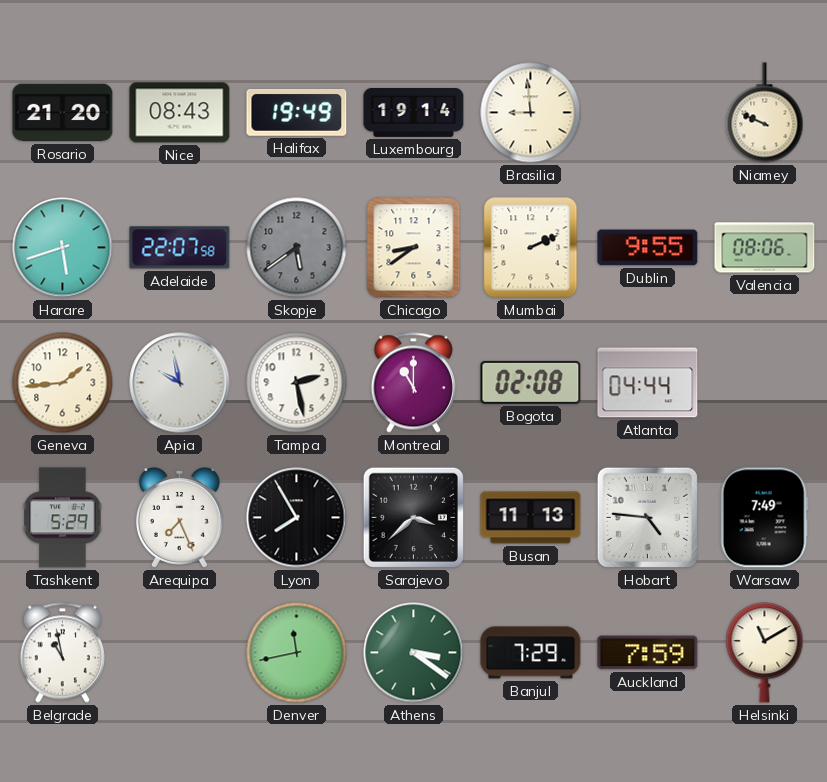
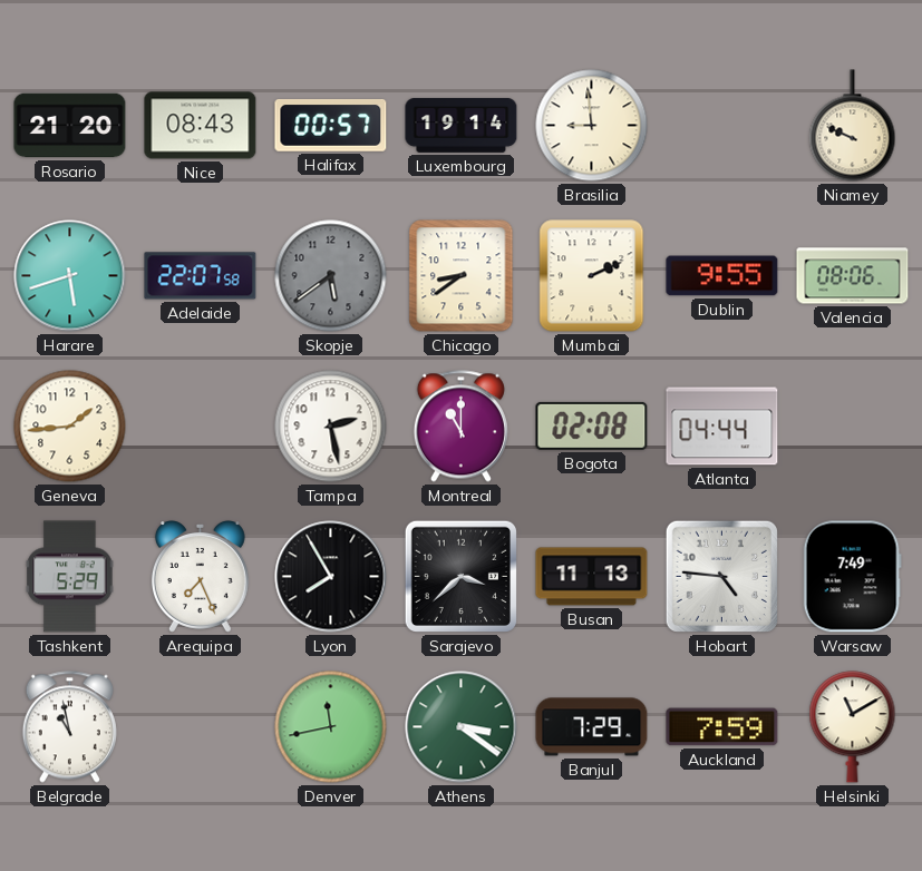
Halifax: 19:49 -> 00:57
Apia: 9:58 -> none
